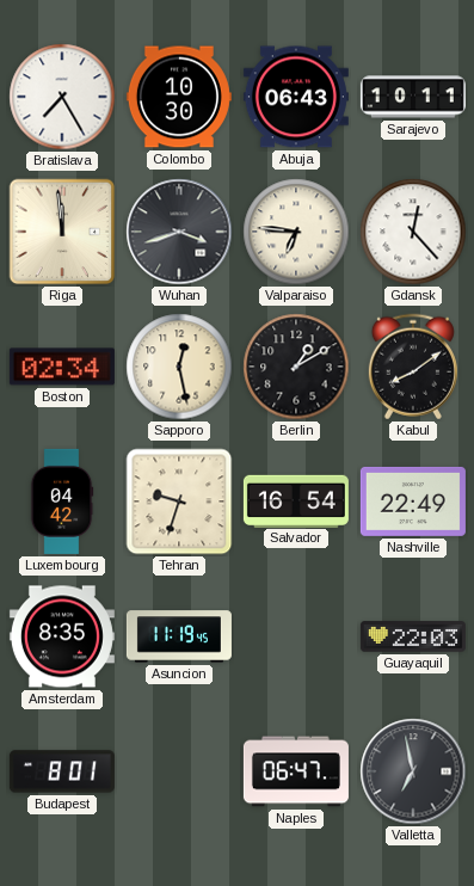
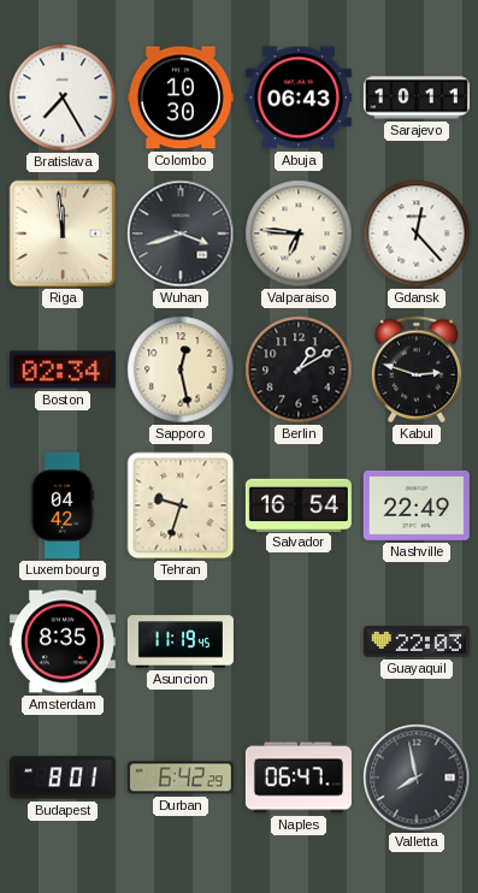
Kabul: 8:09 -> 2:48
Durban: none -> 6:42
Valletta: 6:58 -> 7:58
